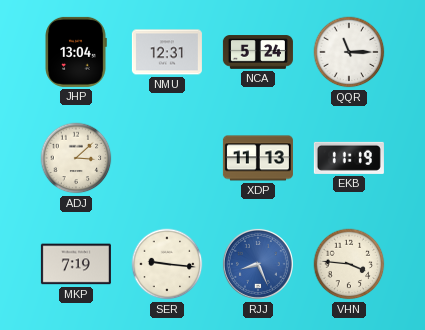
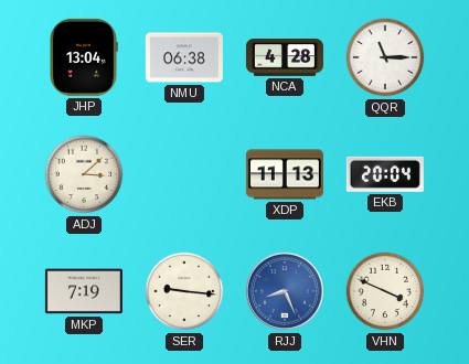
NMU: 12:31 -> 06:38
NCA: 5:24 -> 4:28
EKB: 11:19 -> 20:04
VHN: 3:46 -> 3:49
